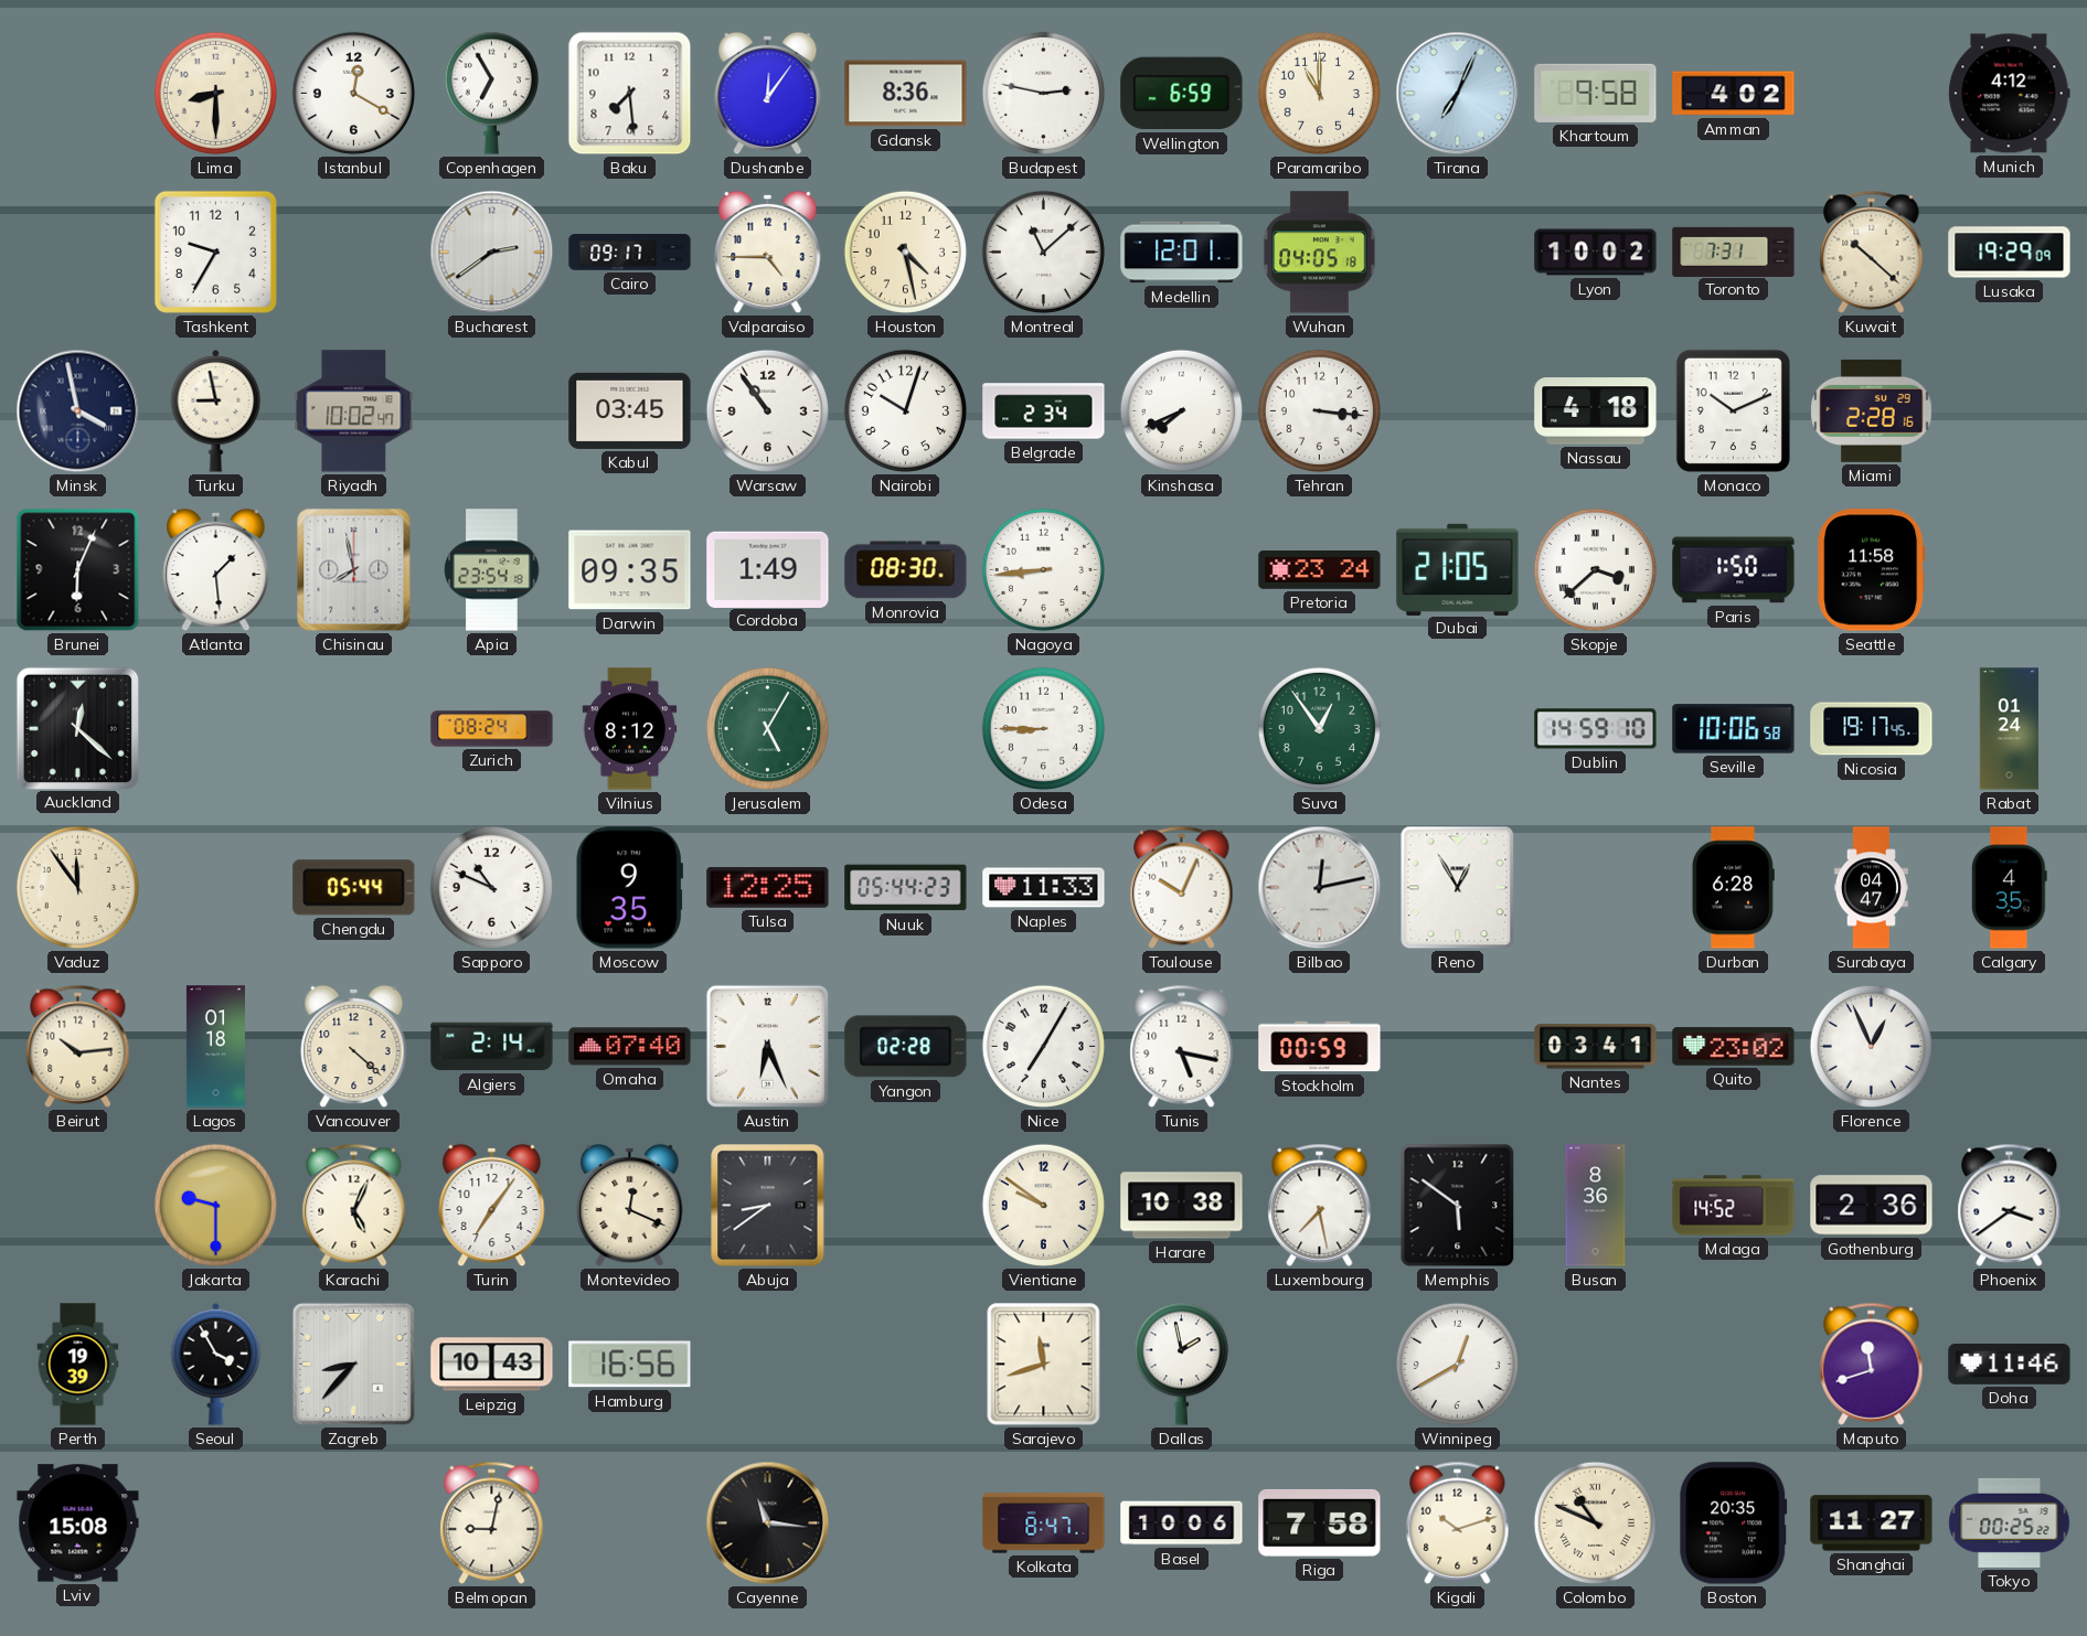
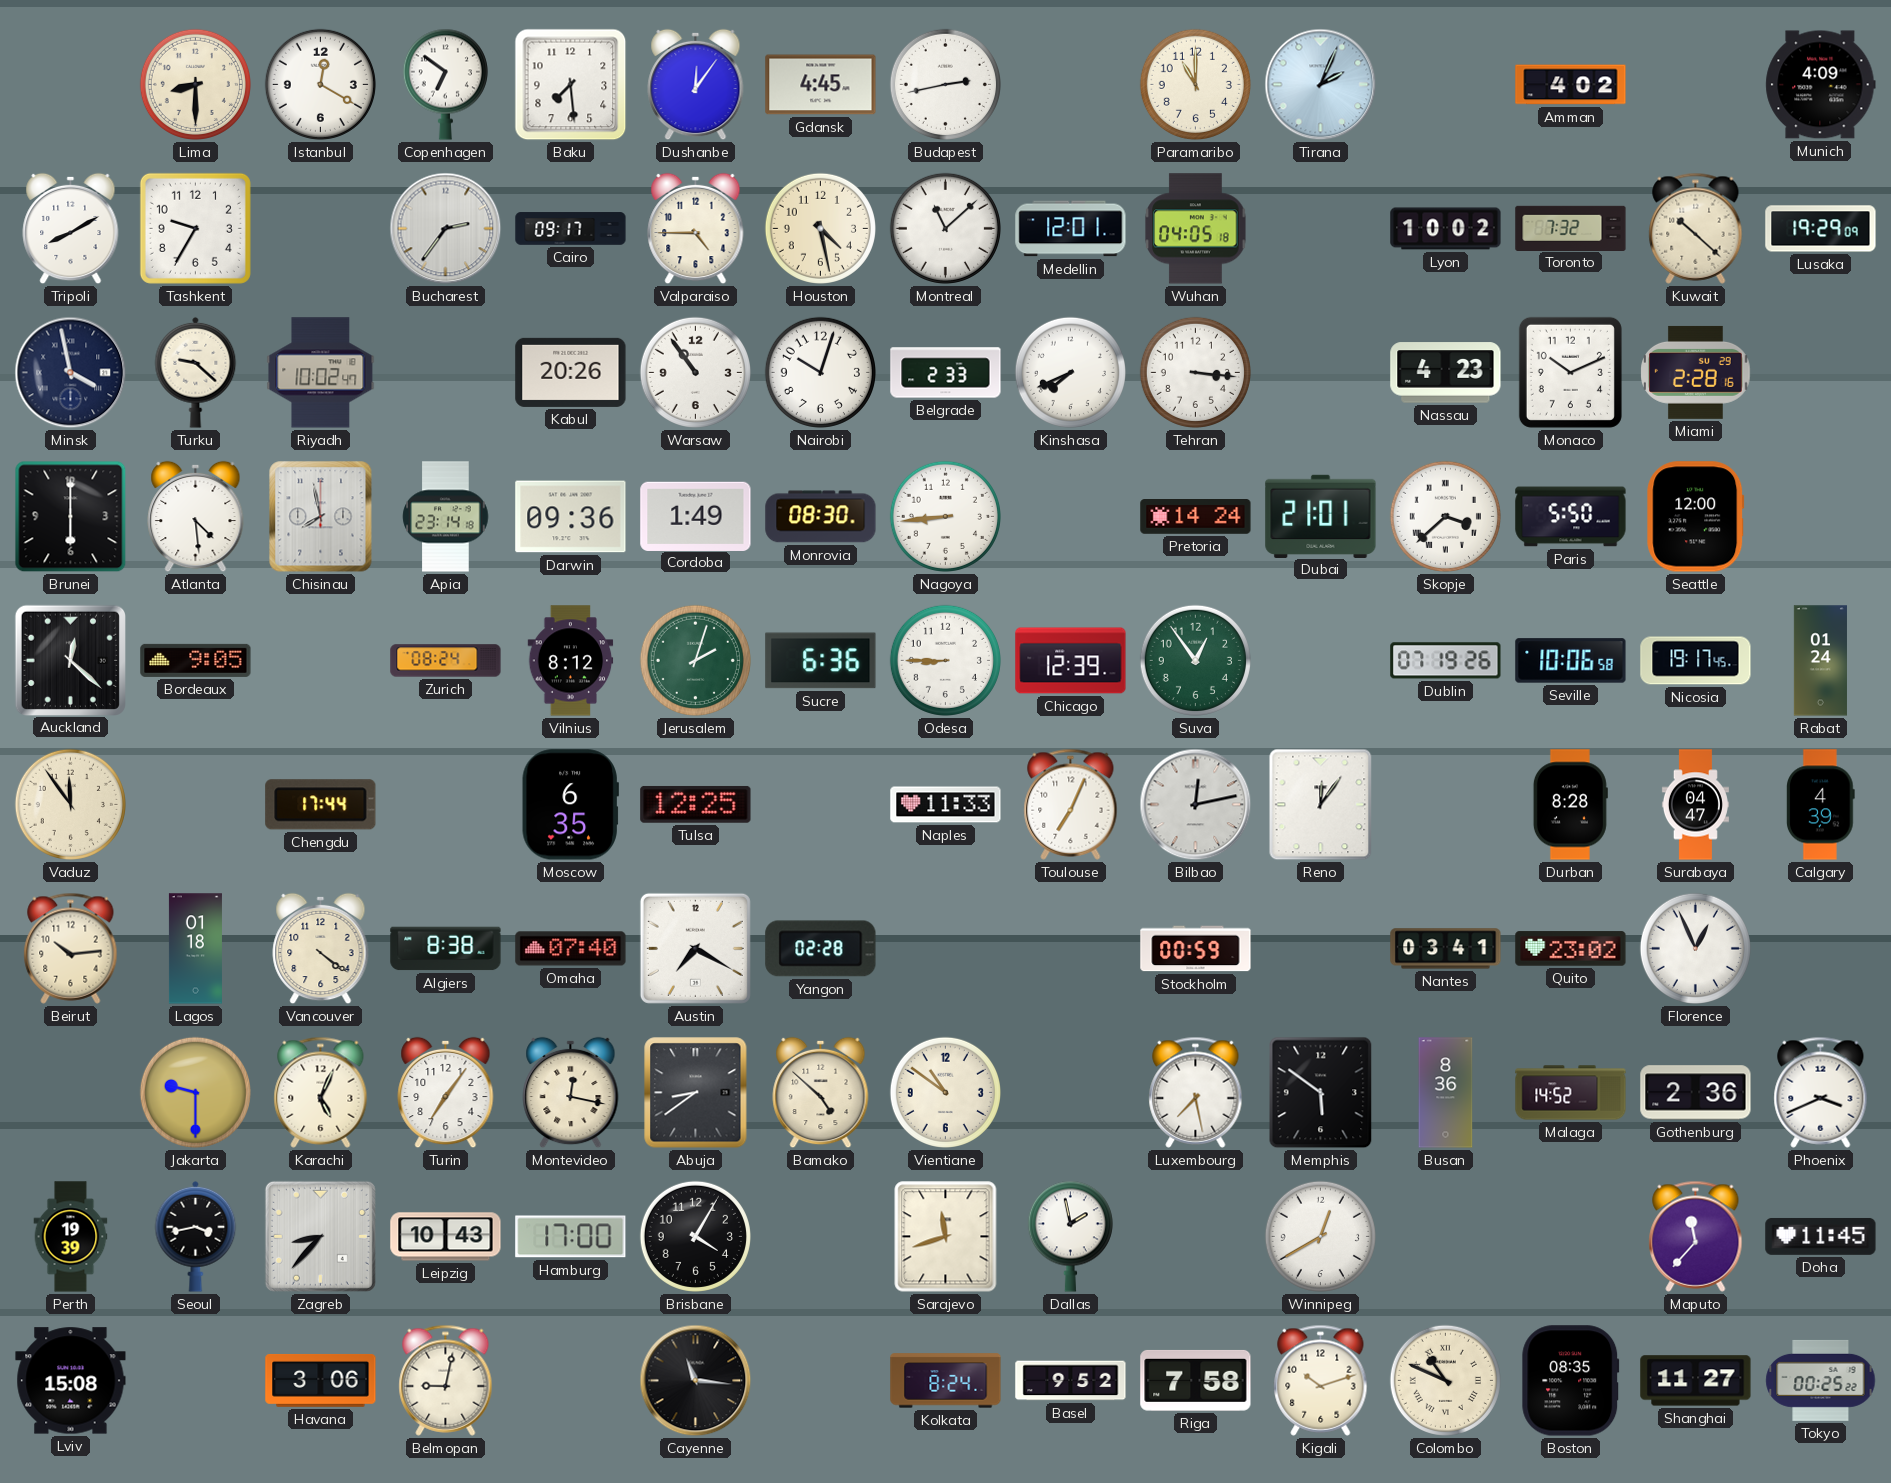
Copenhagen: 6:55 -> 6:51
Gdansk: 8:36 -> 4:45
Budapest: 2:47 -> 2:43
Wellington: 6:59 -> none
Tirana: 7:04 -> 2:04
Khartoum: 9:58 -> none
Munich: 4:12 -> 4:09
Tripoli: none -> 8:10
Bucharest: 2:39 -> 2:36
Toronto: 7:31 -> 7:32
Turku: 8:58 -> 9:22
Kabul: 03:45 -> 20:26
Belgrade: 2:34 -> 2:33
Nassau: 4:18 -> 4:23
Brunei: 6:04 -> 6:00
Atlanta: 1:29 -> 4:29
Apia: 23:54 -> 23:14
Darwin: 09:35 -> 09:36
Pretoria: 23:24 -> 14:24
Dubai: 21:05 -> 21:01
Paris: 1:50 -> 5:50
Seattle: 11:58 -> 12:00
Bordeaux: none -> 9:05
Jerusalem: 5:05 -> 2:03
Sucre: none -> 6:36
Chicago: none -> 12:39
Dublin: 14:59 -> 07:19
Chengdu: 05:44 -> 17:44
Sapporo: 10:49 -> none
Moscow: 9:35 -> 6:35
Nuuk: 05:44 -> none
Toulouse: 10:04 -> 7:04
Reno: 12:55 -> 12:06
Durban: 6:28 -> 8:28
Calgary: 4:35 -> 4:39
Vancouver: 4:22 -> 4:21
Algiers: 2:14 -> 8:38
Austin: 6:26 -> 7:20
Nice: 7:05 -> none
Tunis: 5:17 -> none
Montevideo: 12:19 -> 12:17
Bamako: none -> 4:52
Vientiane: 9:51 -> 10:51
Harare: 10:38 -> none
Phoenix: 3:39 -> 3:41
Seoul: 3:55 -> 3:43
Hamburg: 16:56 -> 17:00
Brisbane: none -> 4:05
Maputo: 11:42 -> 11:37
Doha: 11:46 -> 11:45
Havana: none -> 3:06
Kolkata: 8:47 -> 8:24
Basel: 10:06 -> 9:52
Boston: 20:35 -> 08:35
